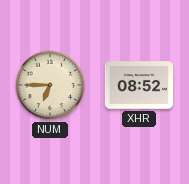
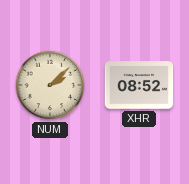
NUM: 6:45 -> 2:08
